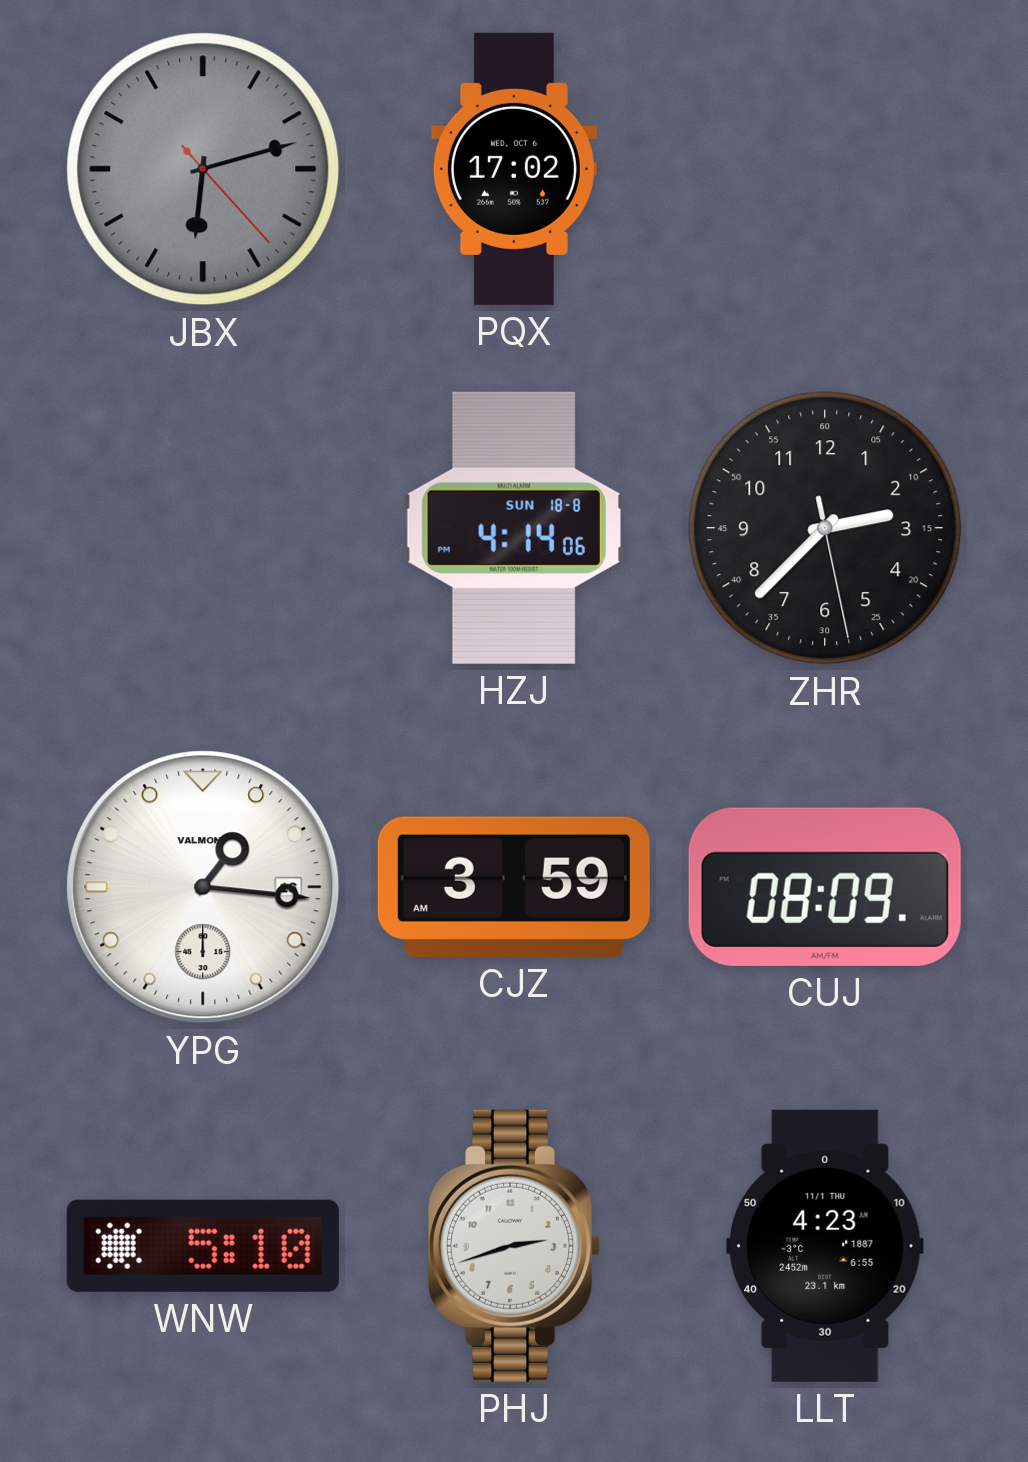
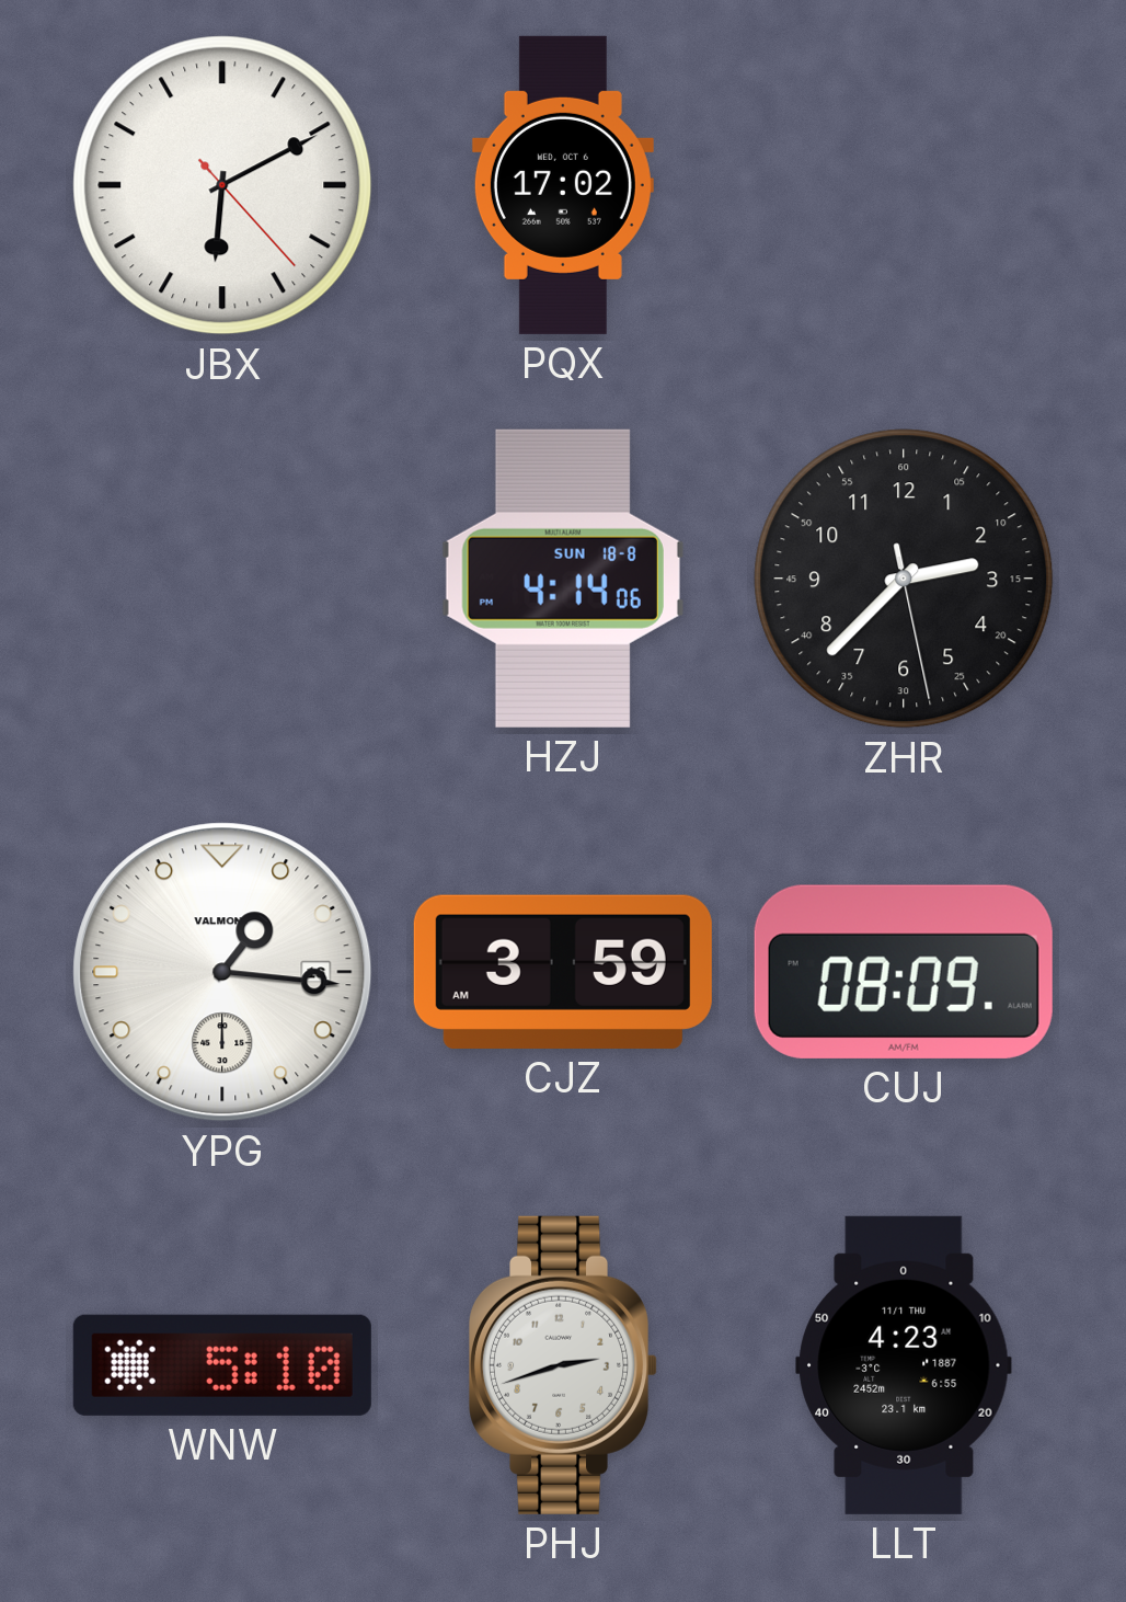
JBX: 6:12 -> 6:10
JBX dial: grey -> white
